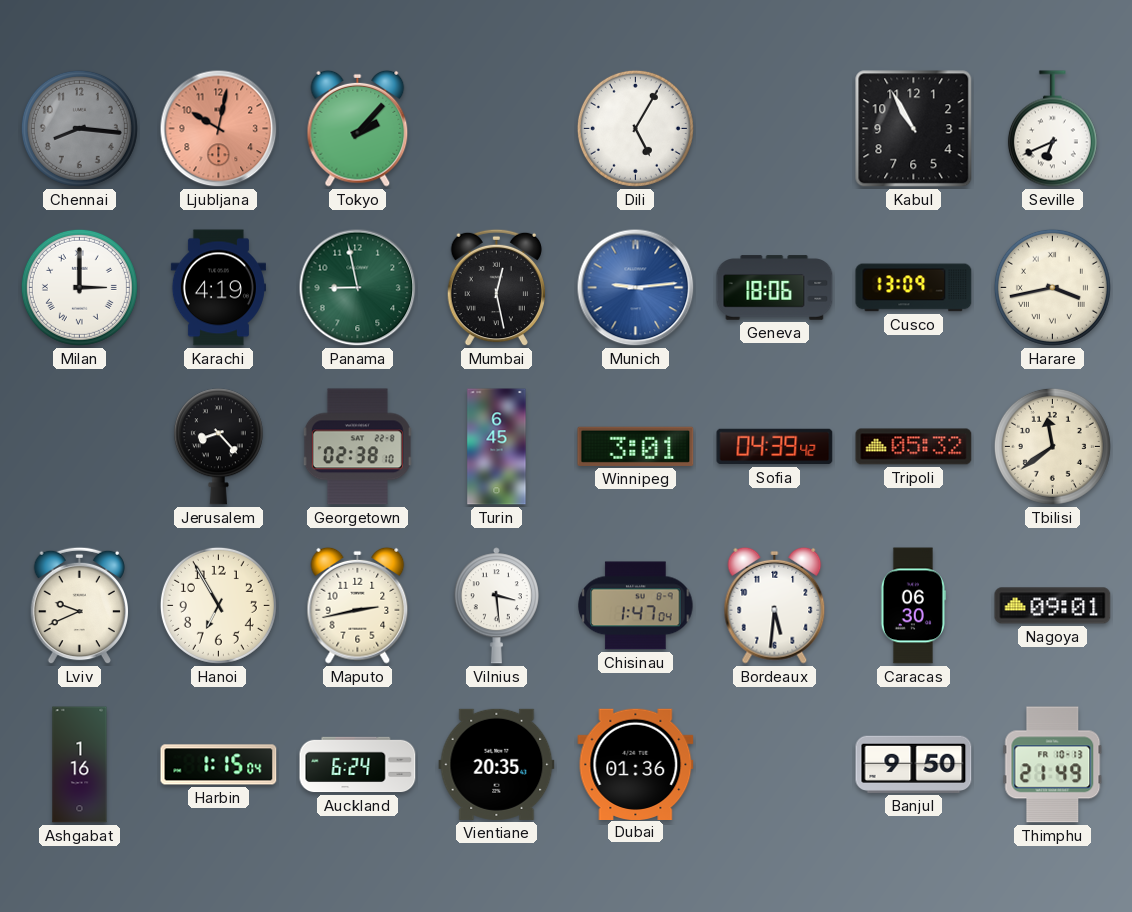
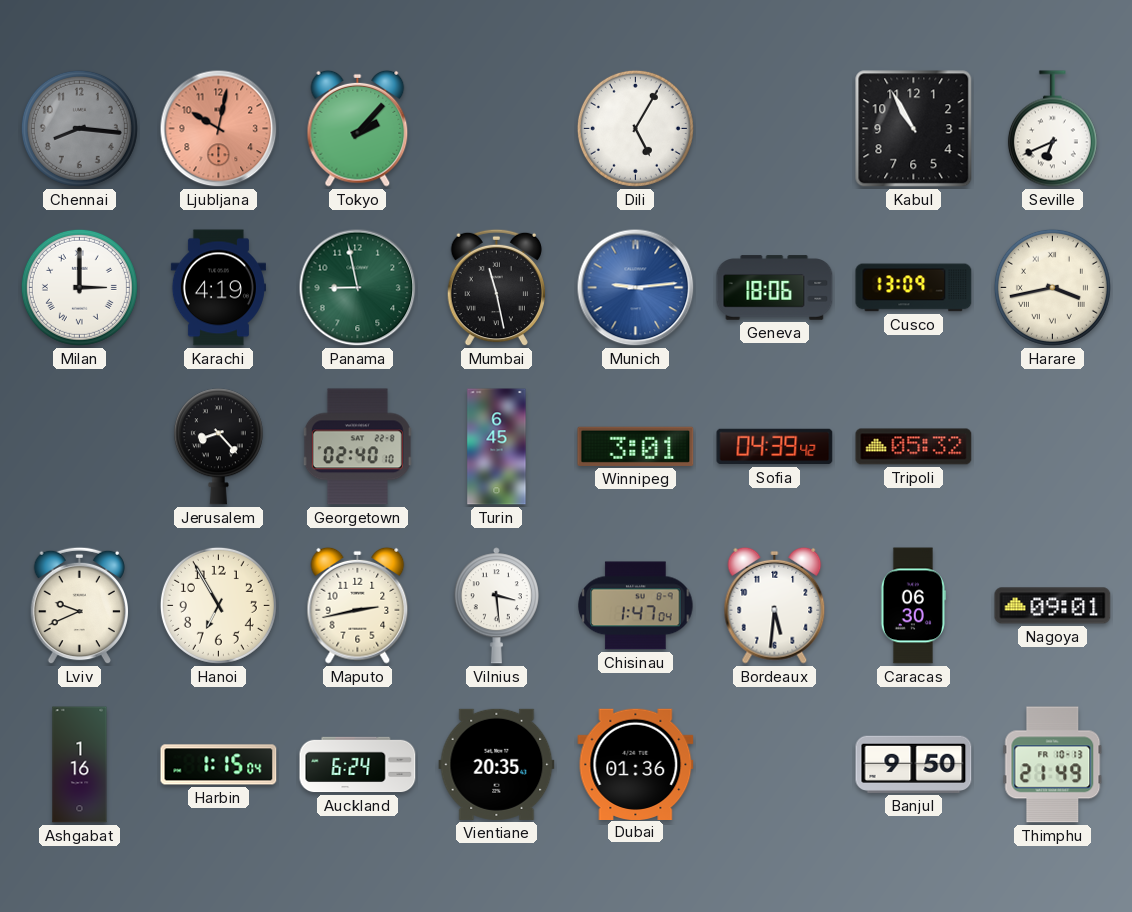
Mumbai: 12:28 -> 11:28
Georgetown: 02:38 -> 02:40
Tbilisi: 11:39 -> none
